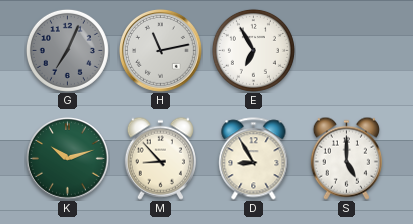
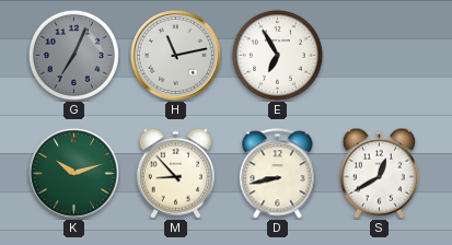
D: 8:55 -> 8:43
S: 5:00 -> 12:40
